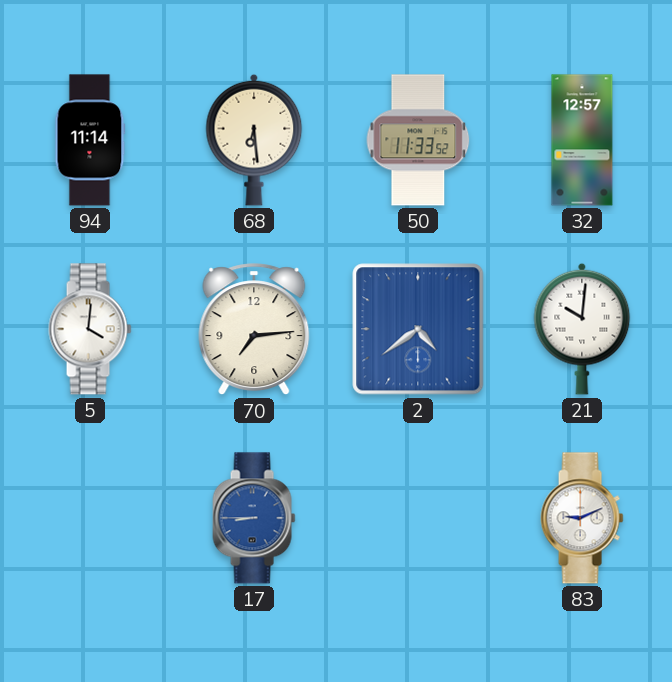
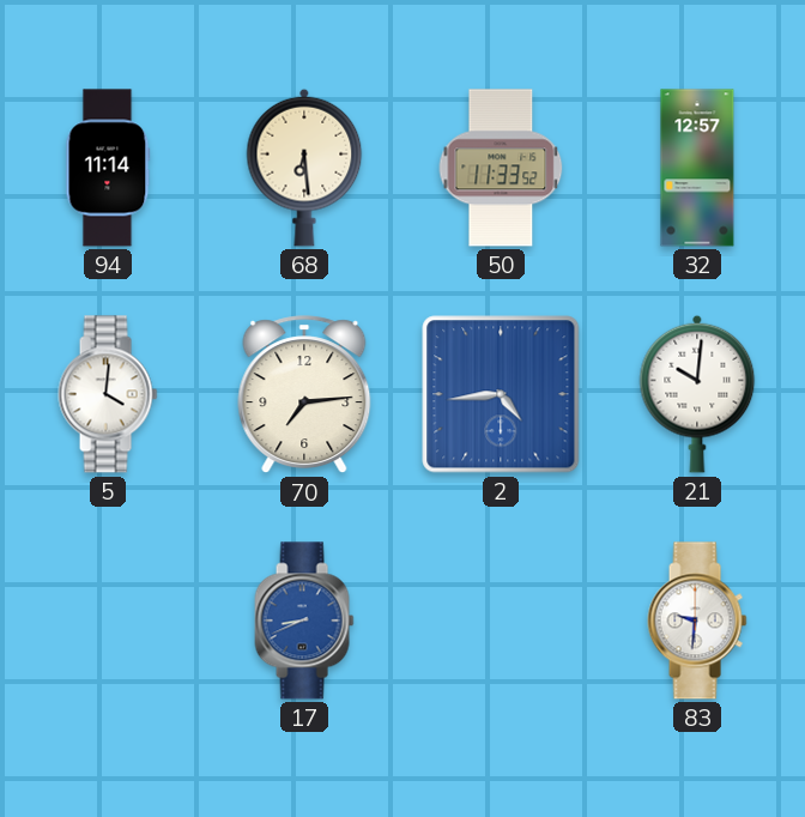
2: 4:39 -> 4:44
17: 8:45 -> 8:41
83: 9:11 -> 9:31
